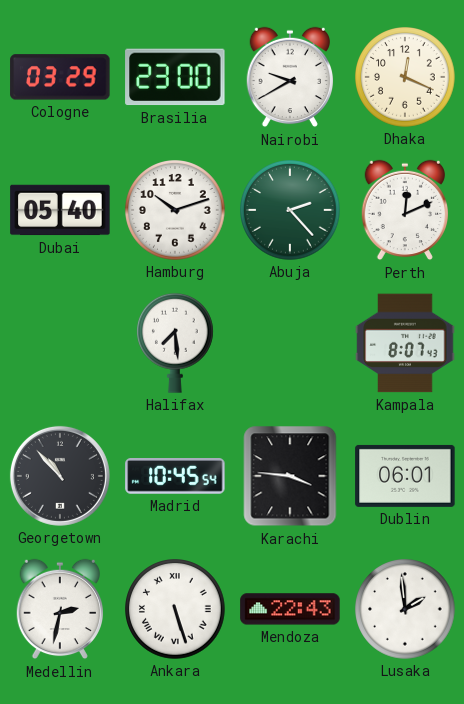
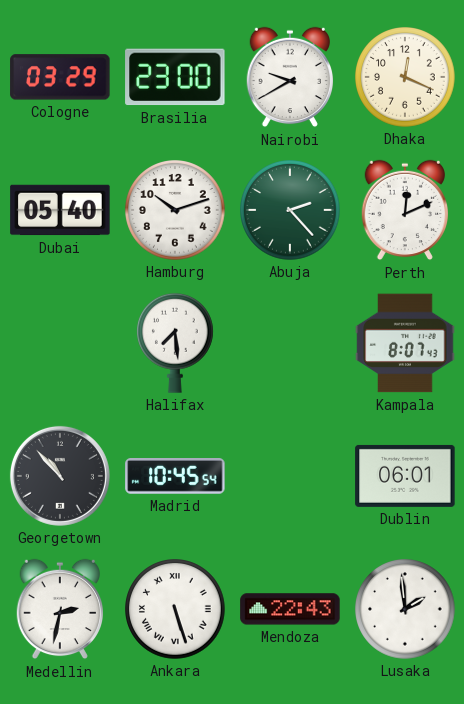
Karachi: 3:46 -> none
